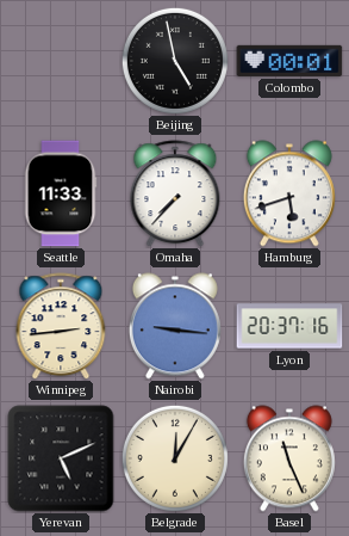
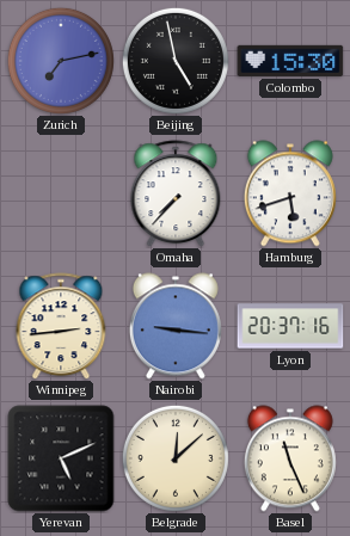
Zurich: none -> 7:13
Colombo: 00:01 -> 15:30
Seattle: 11:33 -> none
Belgrade: 12:05 -> 12:08
